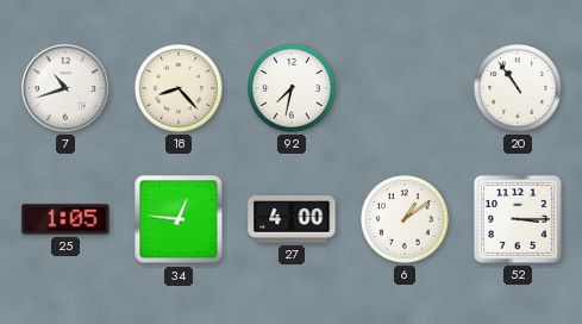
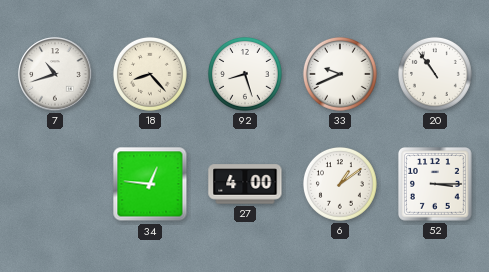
92: 7:32 -> 8:27
33: none -> 9:41
25: 1:05 -> none
